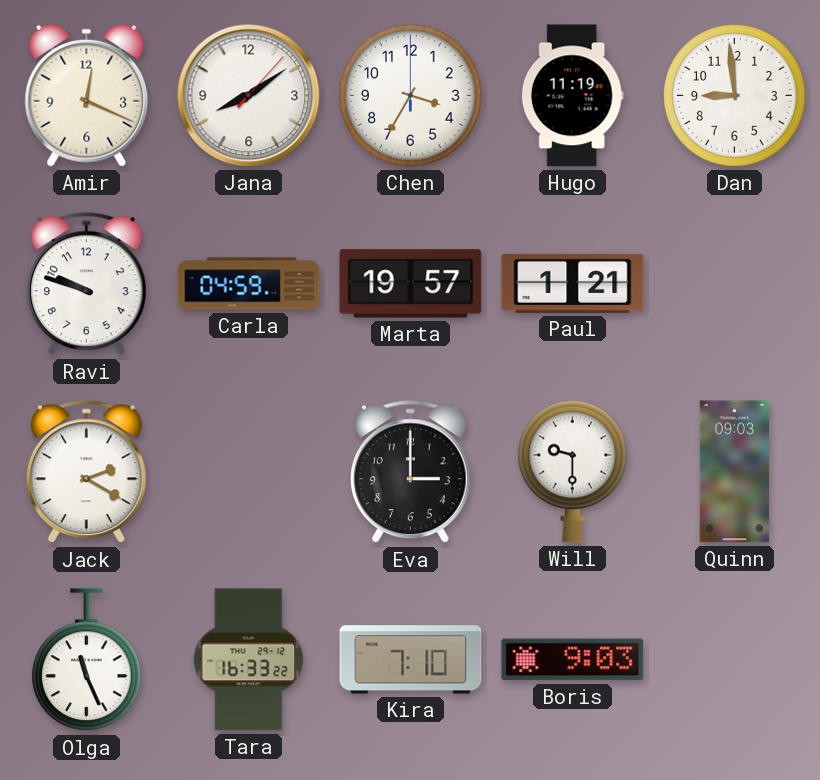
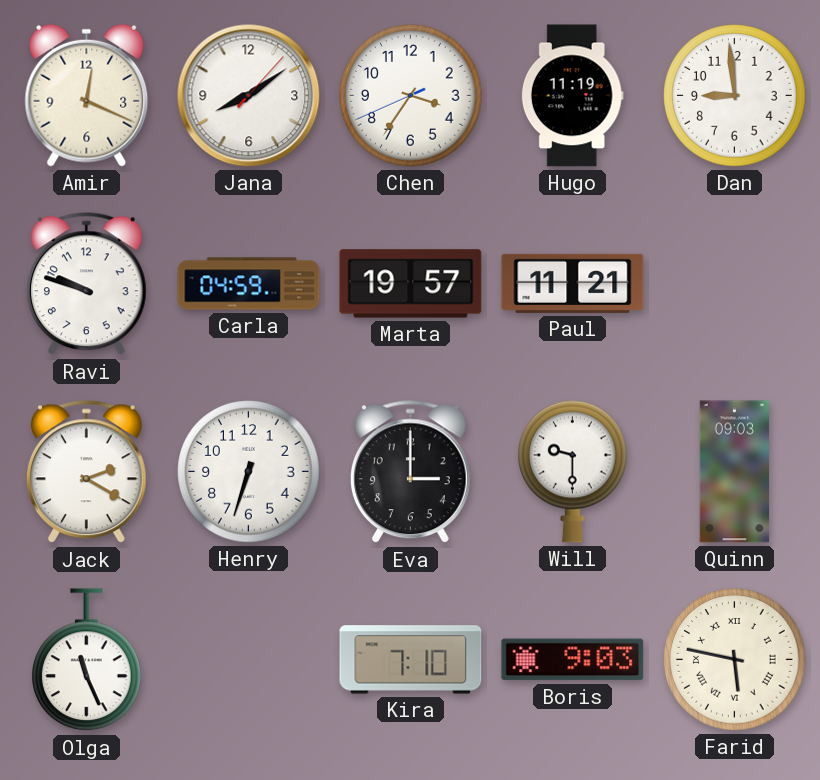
Chen: 3:35:00 -> 3:35:41
Paul: 1:21 -> 11:21
Henry: none -> 6:33
Tara: 16:33 -> none
Farid: none -> 5:47
